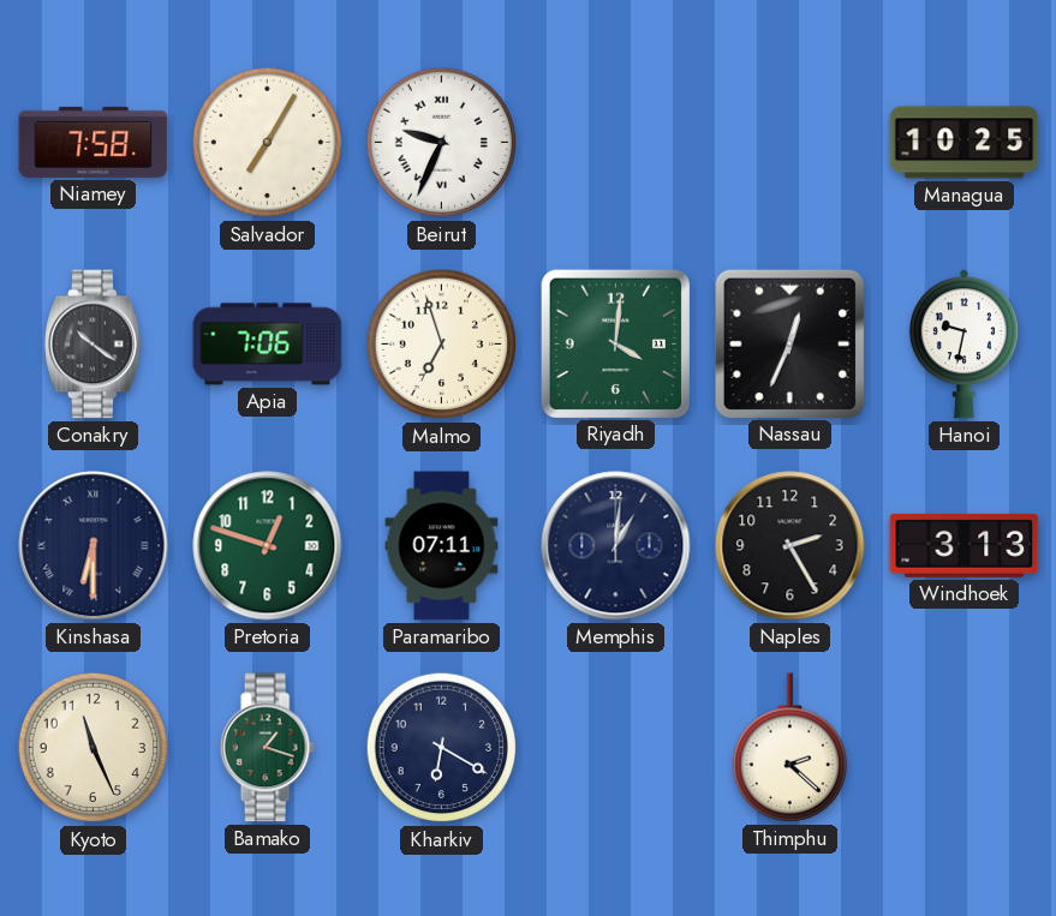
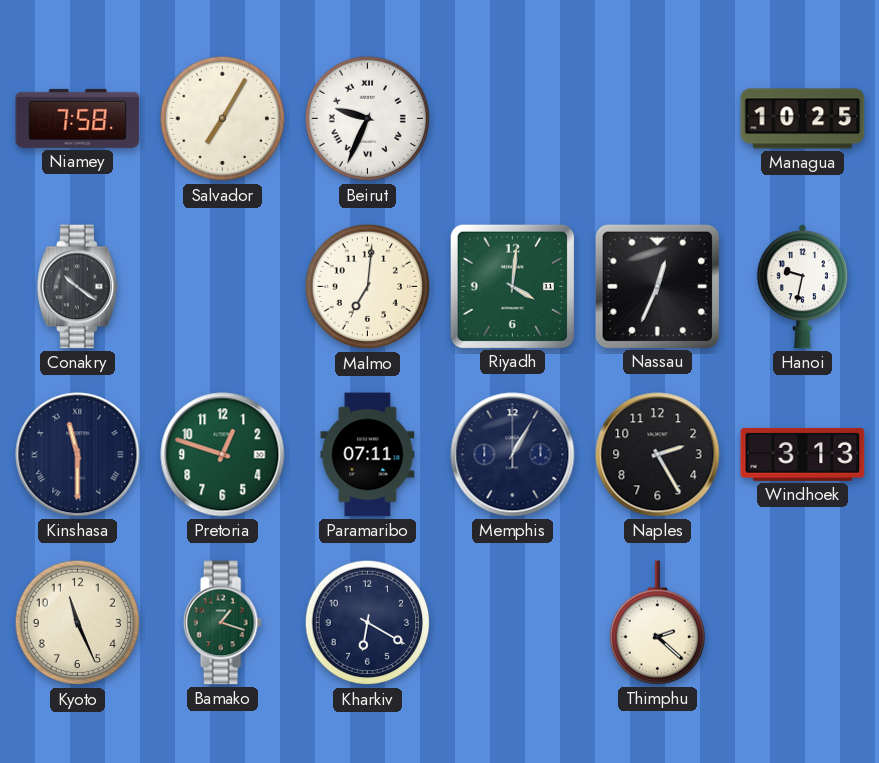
Apia: 7:06 -> none
Malmo: 6:57 -> 7:01
Kinshasa: 6:30 -> 11:30
Memphis: 1:01 -> 1:05
